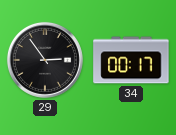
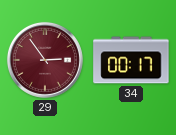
29 dial: black -> burgundy
